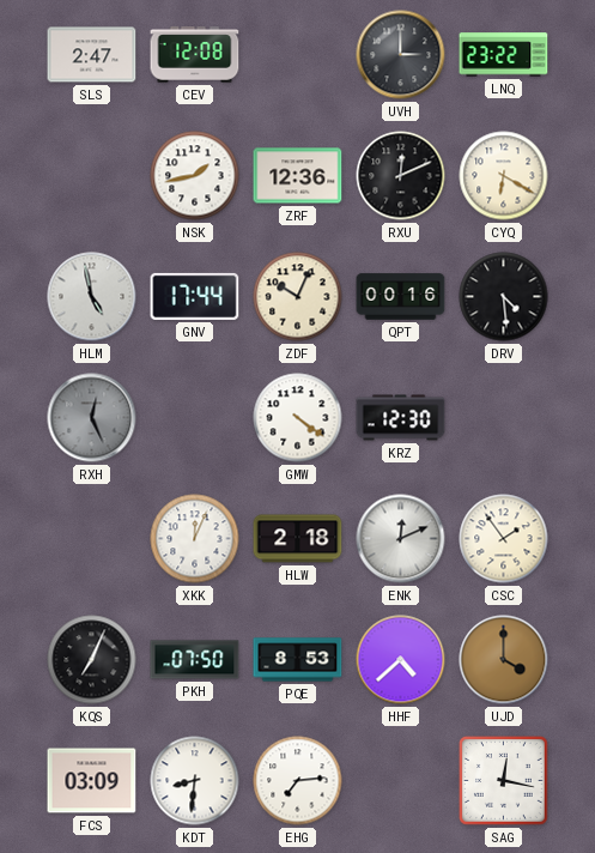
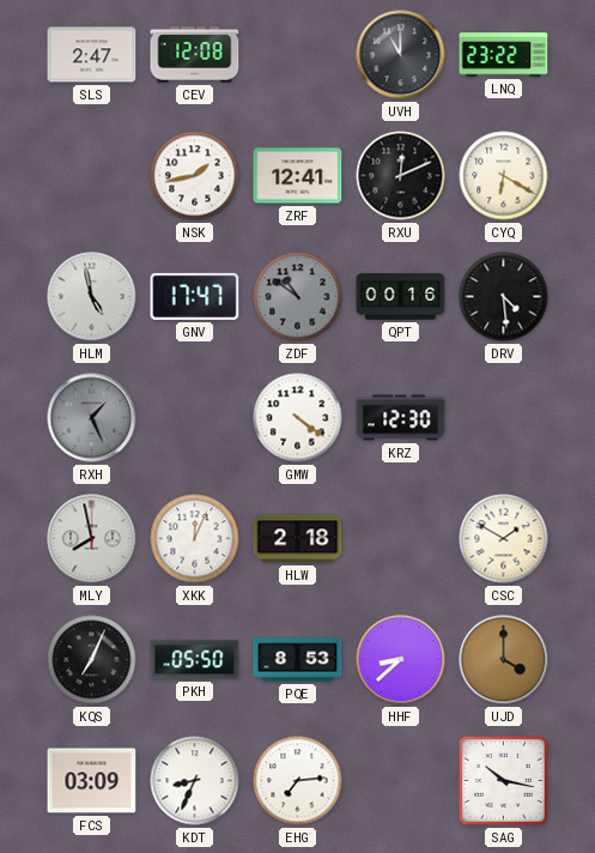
UVH: 3:00 -> 11:00
ZRF: 12:36 -> 12:41
GNV: 17:44 -> 17:47
ZDF: 10:04 -> 10:51
ZDF dial: cream -> grey
RXH: 12:26 -> 1:26
MLY: none -> 7:58
ENK: 12:11 -> none
CSC: 1:54 -> 1:50
PKH: 07:50 -> 05:50
HHF: 4:38 -> 8:38
KDT: 8:31 -> 8:34
SAG: 12:17 -> 10:17
